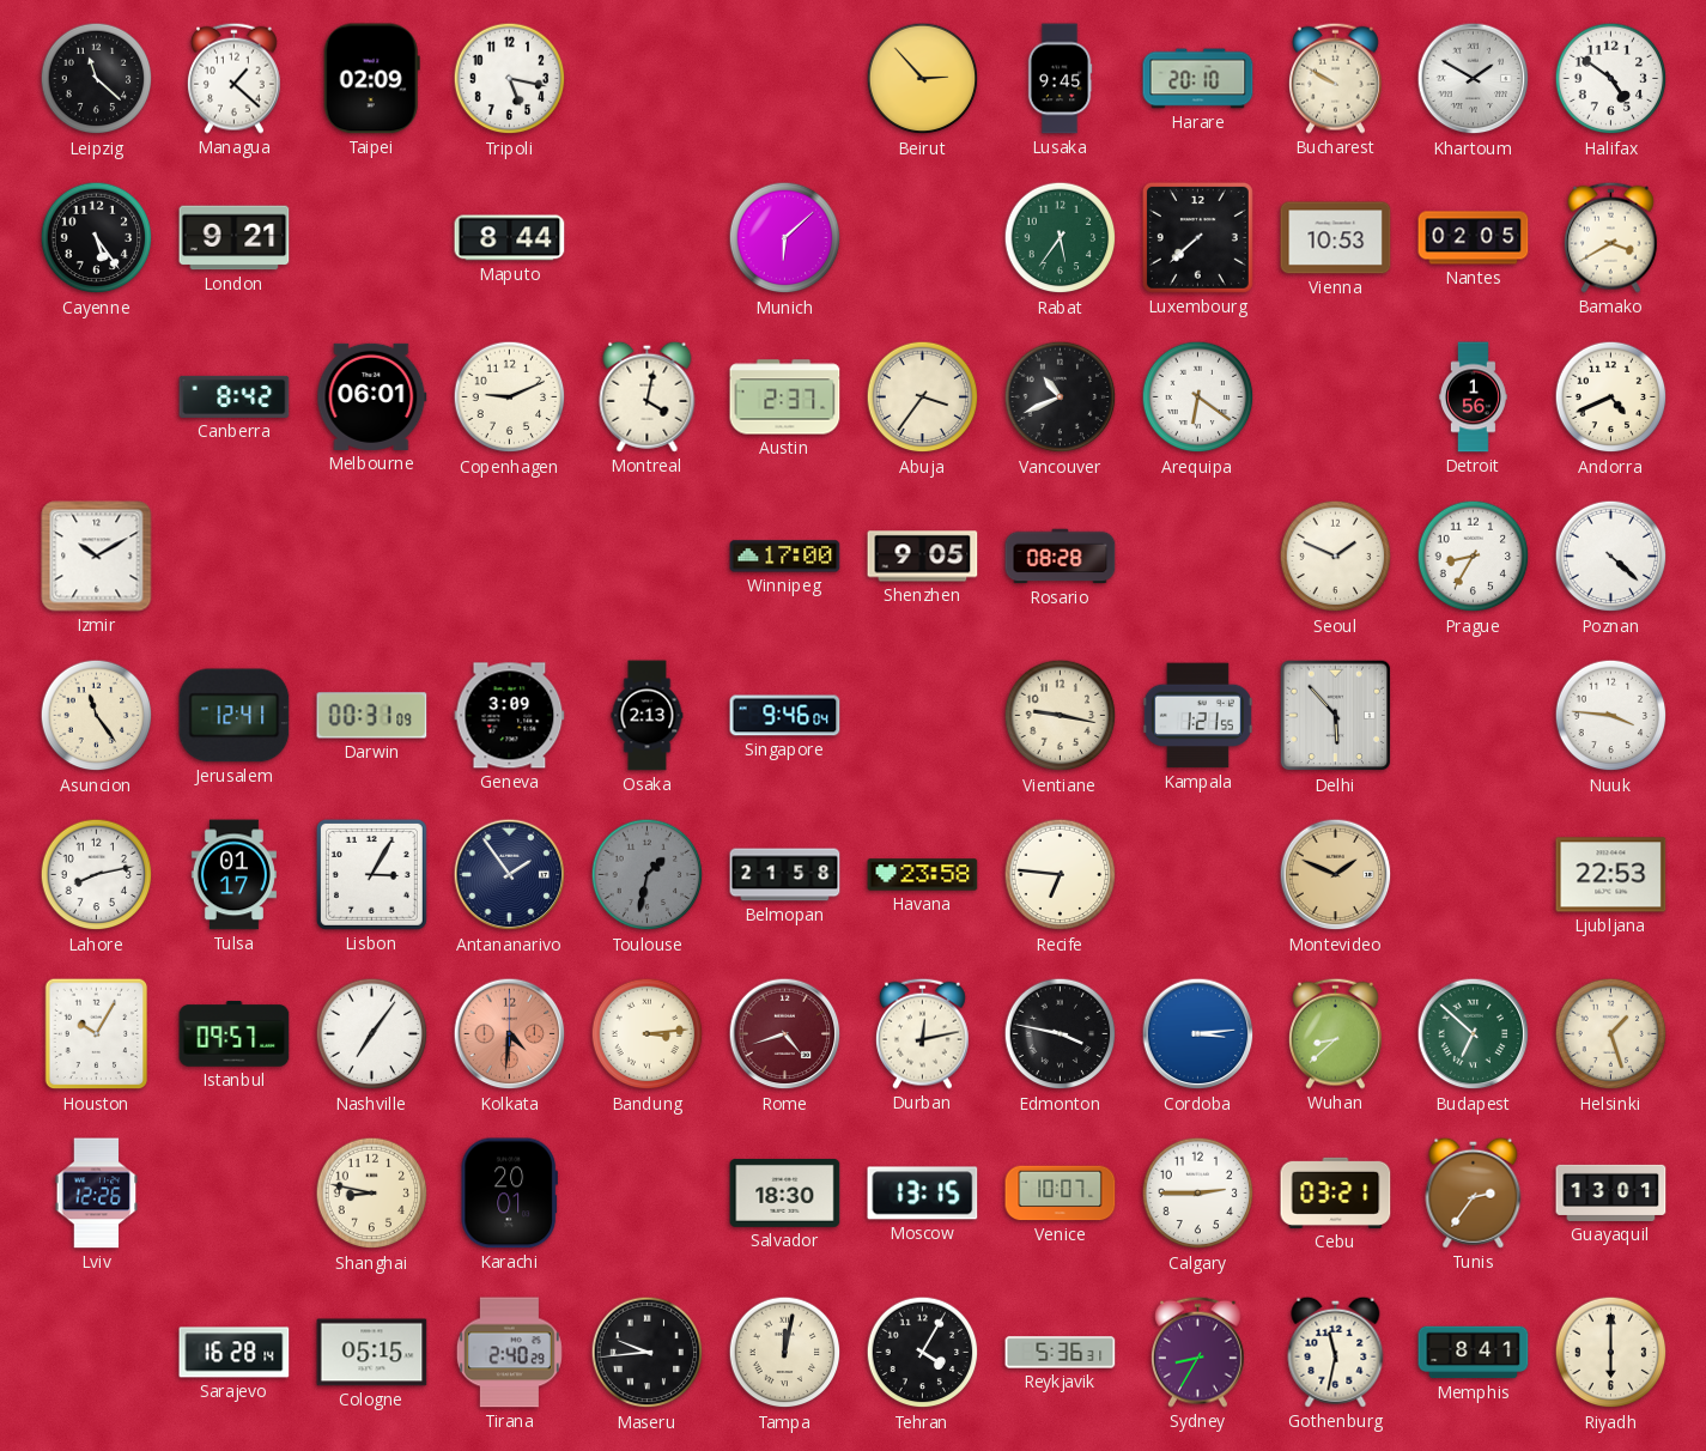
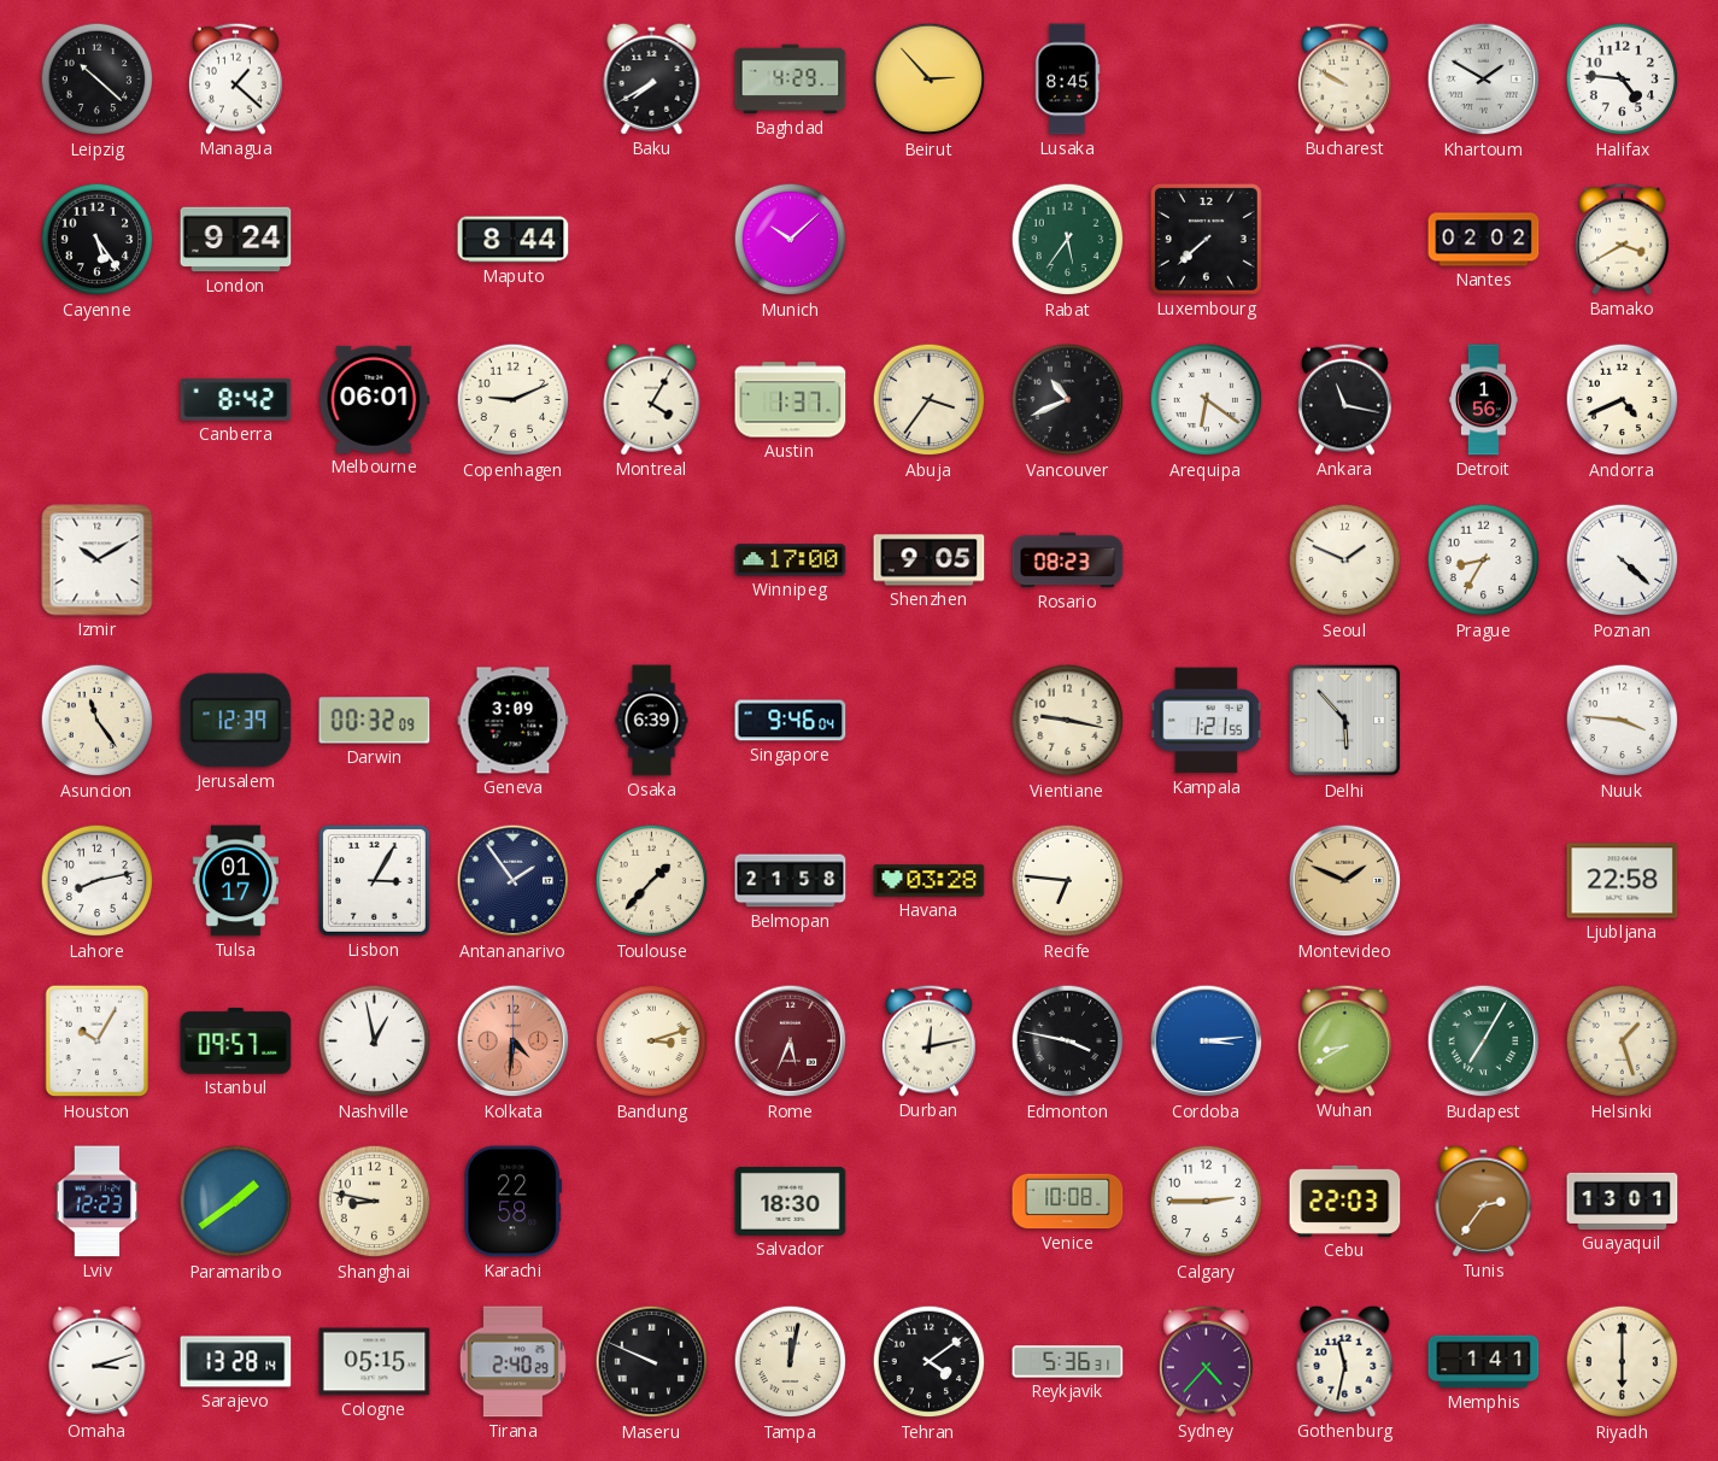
Leipzig: 11:22 -> 10:22
Taipei: 02:09 -> none
Tripoli: 5:17 -> none
Baku: none -> 7:40
Baghdad: none -> 4:29
Lusaka: 9:45 -> 8:45
Harare: 20:10 -> none
Halifax: 4:51 -> 4:46
London: 9:21 -> 9:24
Munich: 6:08 -> 10:08
Vienna: 10:53 -> none
Nantes: 02:05 -> 02:02
Montreal: 4:02 -> 4:05
Austin: 2:37 -> 1:37
Ankara: none -> 11:17
Rosario: 08:28 -> 08:23
Jerusalem: 12:41 -> 12:39
Darwin: 00:31 -> 00:32
Osaka: 2:13 -> 6:39
Toulouse: 1:32 -> 1:37
Toulouse dial: grey -> cream
Havana: 23:58 -> 03:28
Ljubljana: 22:53 -> 22:58
Nashville: 7:06 -> 12:58
Bandung: 3:14 -> 3:12
Rome: 4:42 -> 5:34
Wuhan: 8:38 -> 8:40
Budapest: 6:52 -> 7:05
Lviv: 12:26 -> 12:23
Paramaribo: none -> 1:39
Karachi: 20:01 -> 22:58
Moscow: 13:15 -> none
Venice: 10:07 -> 10:08
Cebu: 03:21 -> 22:03
Omaha: none -> 3:12
Sarajevo: 16:28 -> 13:28
Maseru: 9:44 -> 9:49
Tehran: 4:05 -> 4:09
Sydney: 8:35 -> 4:37
Memphis: 8:41 -> 1:41
